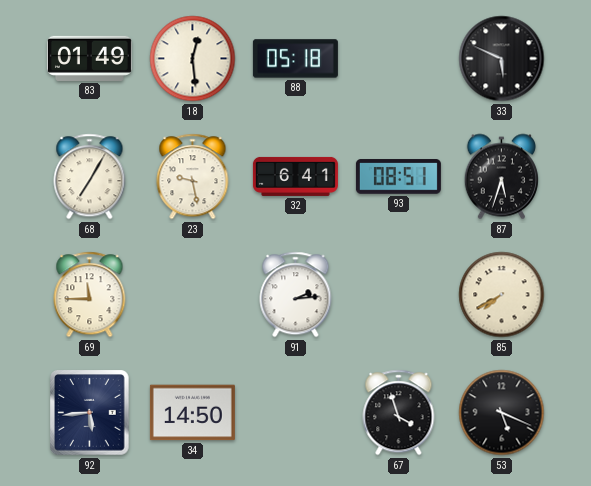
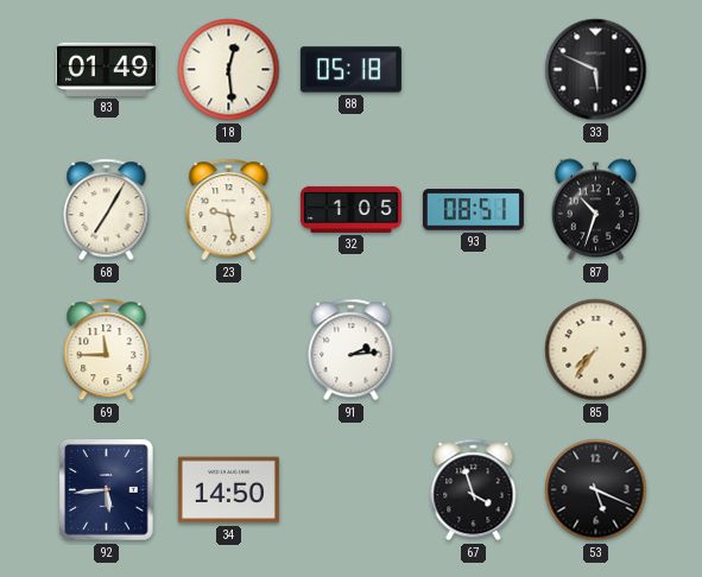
32: 6:41 -> 1:05
87: 5:33 -> 10:33
85: 7:40 -> 7:36
